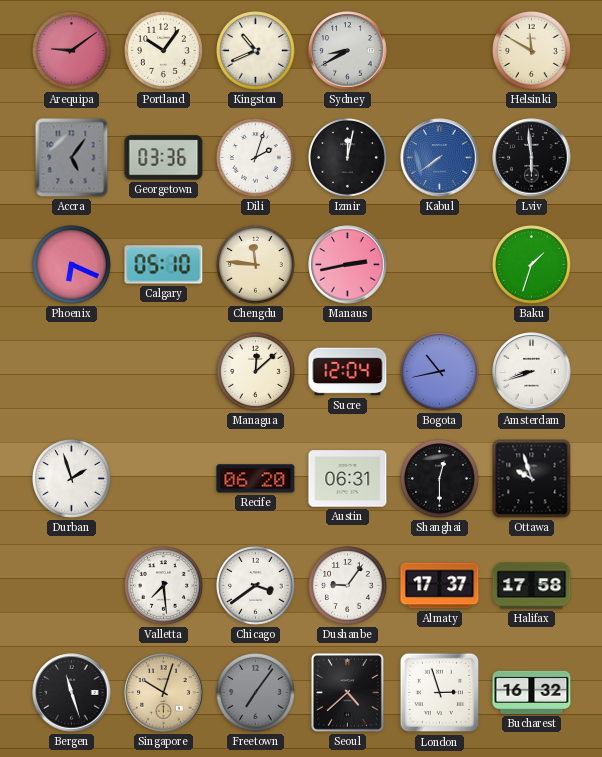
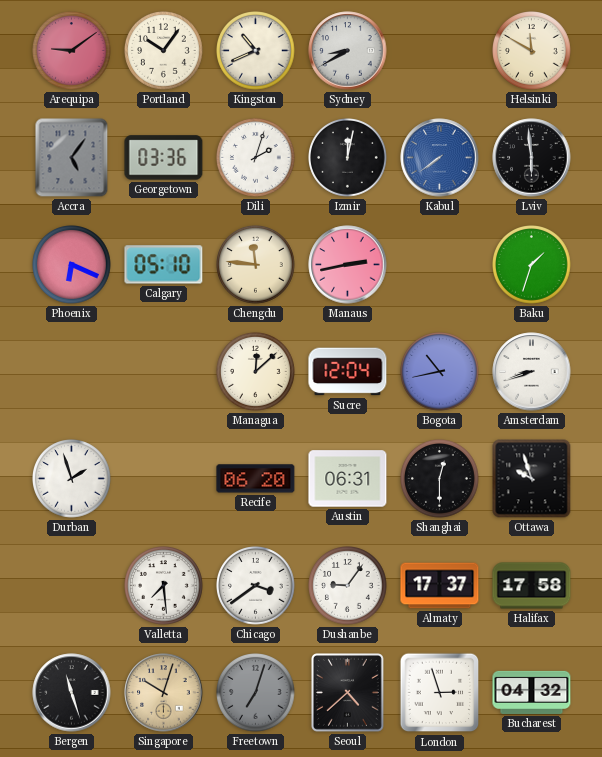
Freetown: 7:06 -> 7:03
Bucharest: 16:32 -> 04:32
